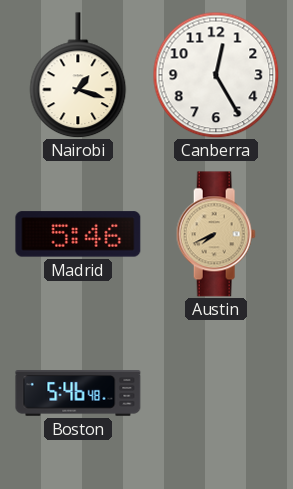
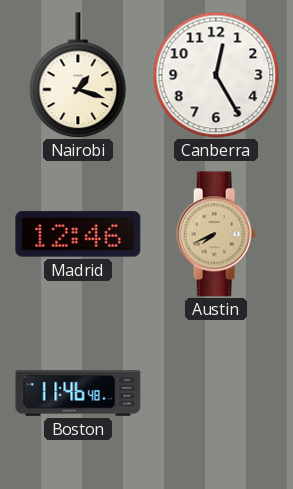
Madrid: 5:46 -> 12:46
Boston: 5:46 -> 11:46
